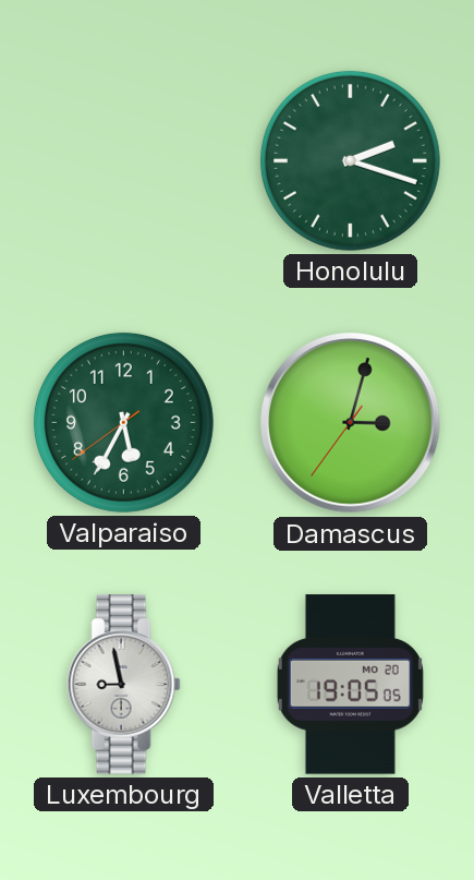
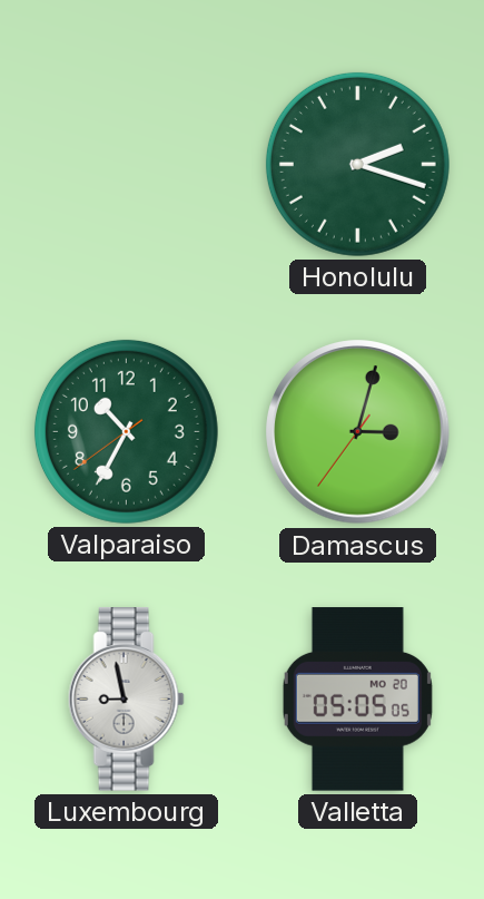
Valparaiso: 5:34 -> 10:34
Valletta: 19:05 -> 05:05
